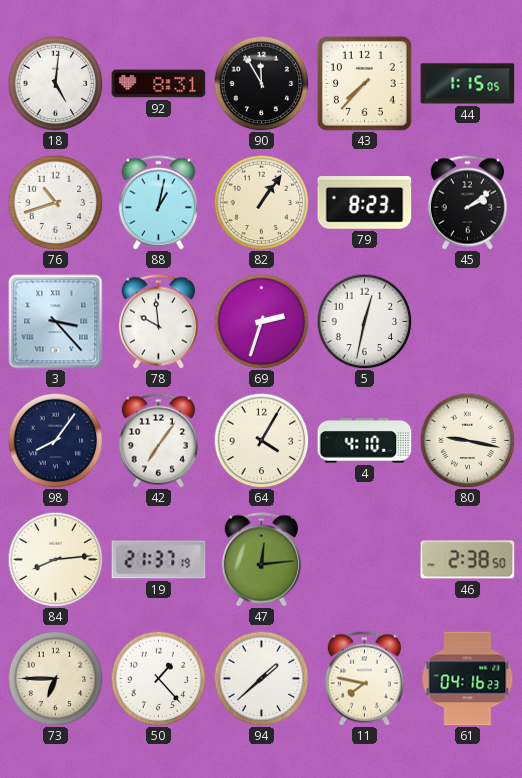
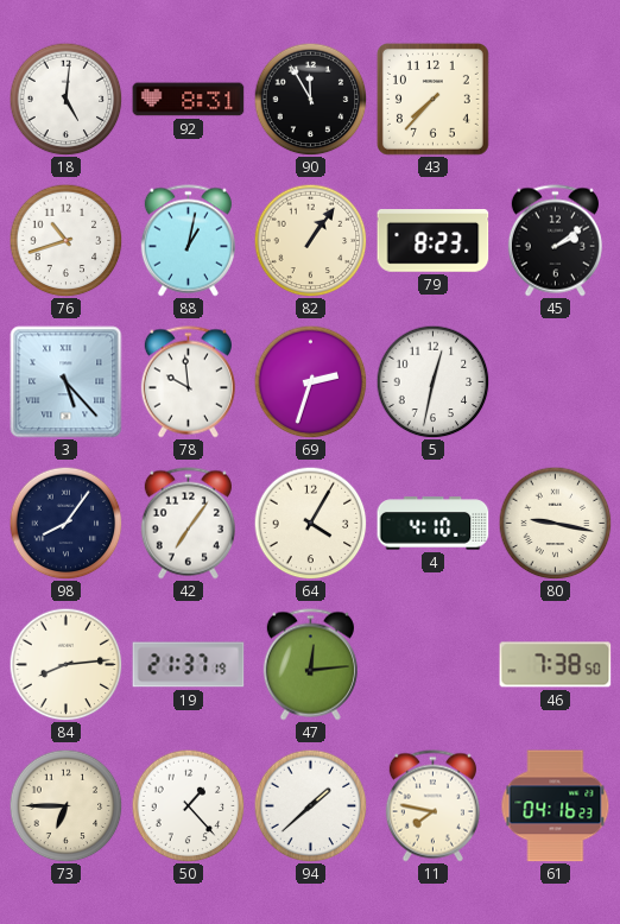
44: 1:15 -> none
3: 3:23 -> 5:23
46: 2:38 -> 7:38
